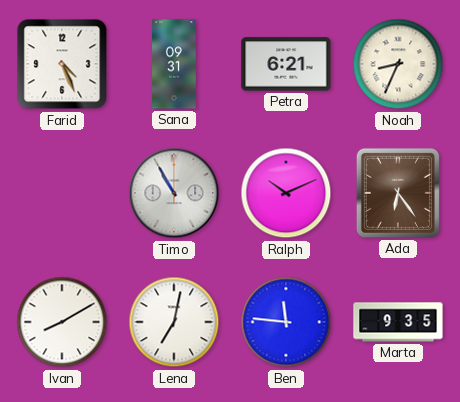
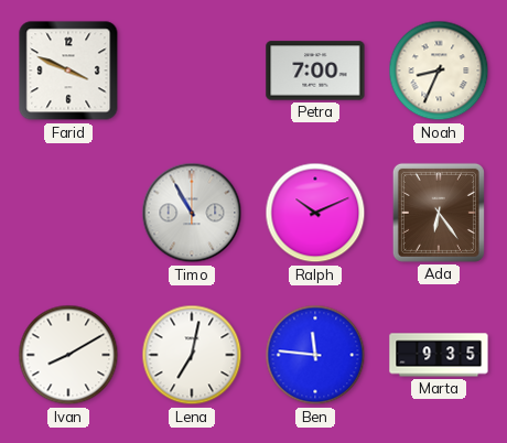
Farid: 4:26 -> 3:49
Sana: 09:31 -> none
Petra: 6:21 -> 7:00
